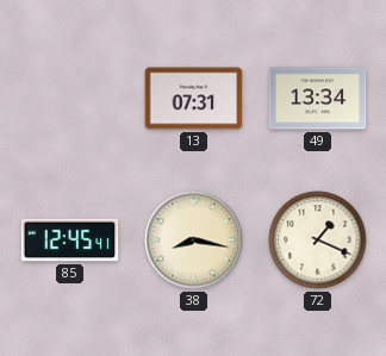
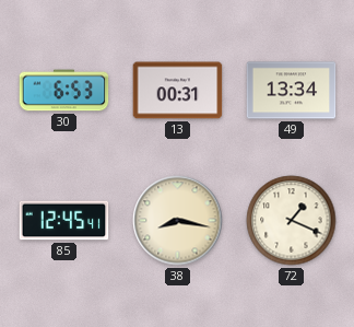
30: none -> 6:53
13: 07:31 -> 00:31
